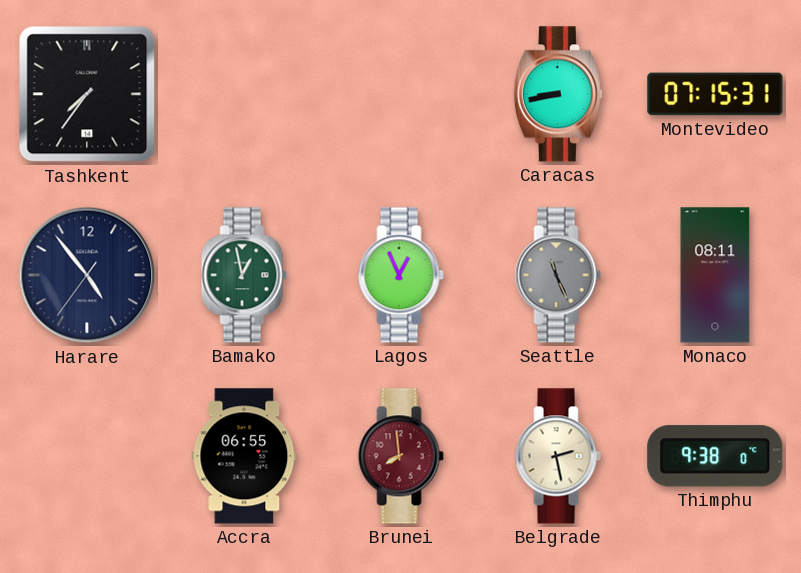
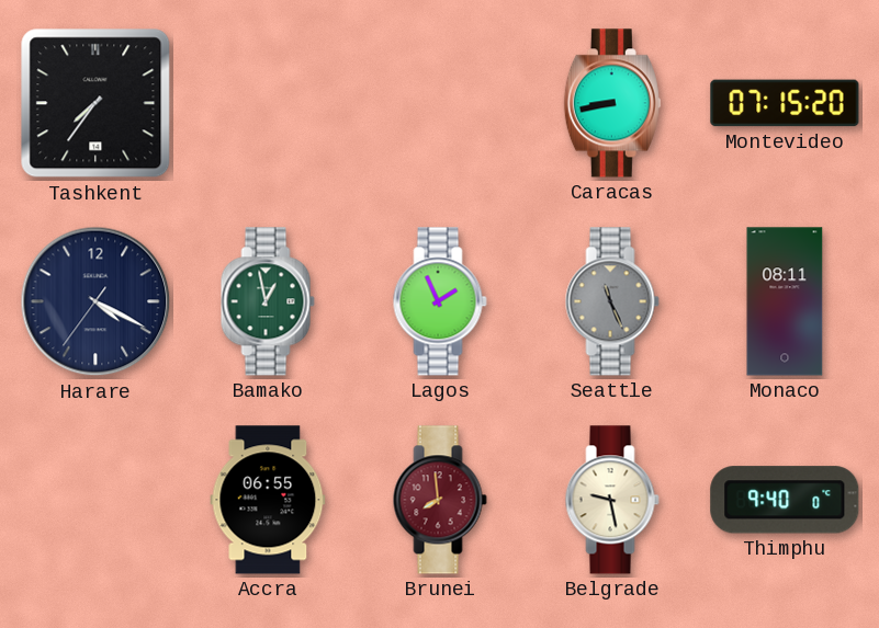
Montevideo: 07:15:31 -> 07:15:20
Harare: 4:53 -> 4:19
Lagos: 12:56 -> 1:56
Belgrade: 2:28 -> 9:28
Thimphu: 9:38 -> 9:40
